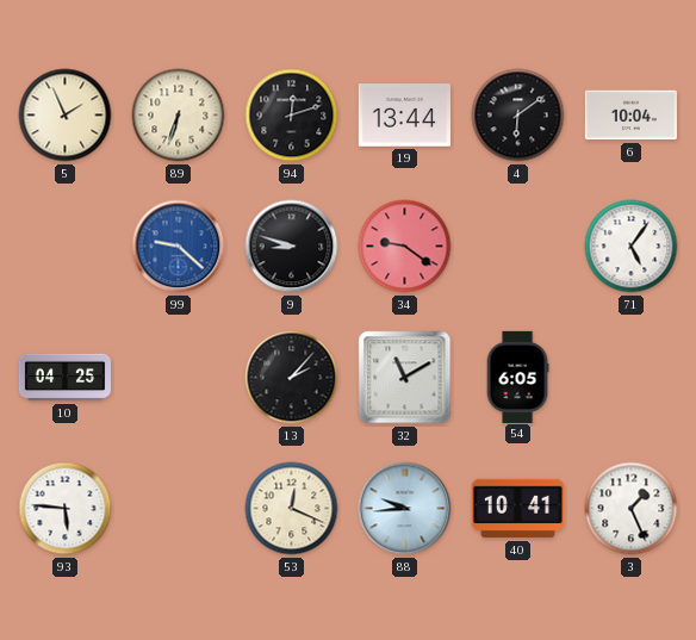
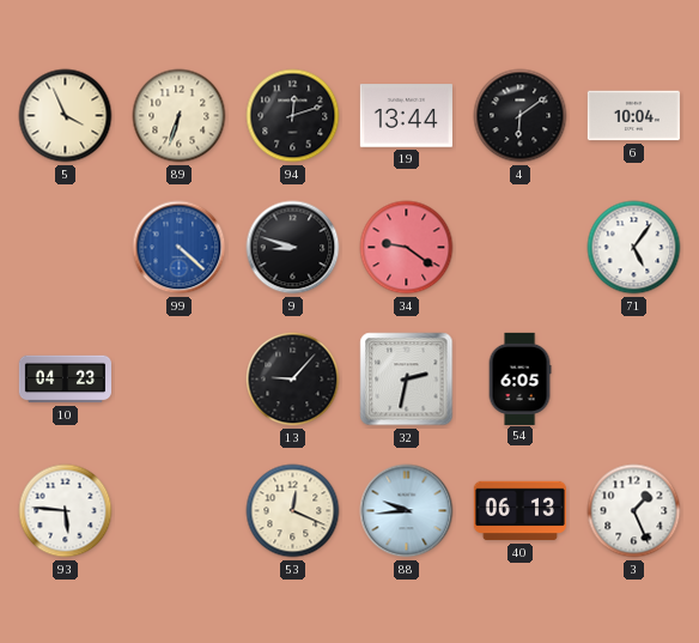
5: 1:56 -> 3:56
99: 9:22 -> 4:22
10: 04:25 -> 04:23
13: 2:07 -> 9:07
32: 11:10 -> 2:32
40: 10:41 -> 06:13
